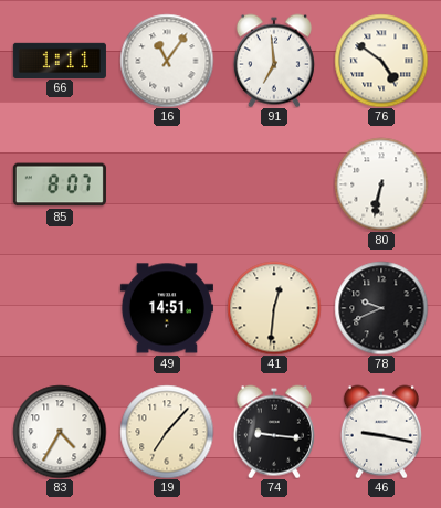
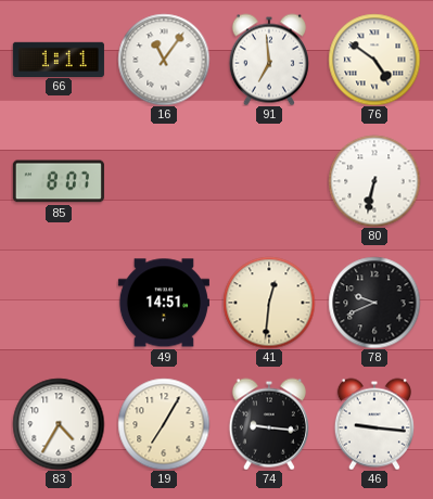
19: 7:07 -> 7:05
46: 9:17 -> 9:16
